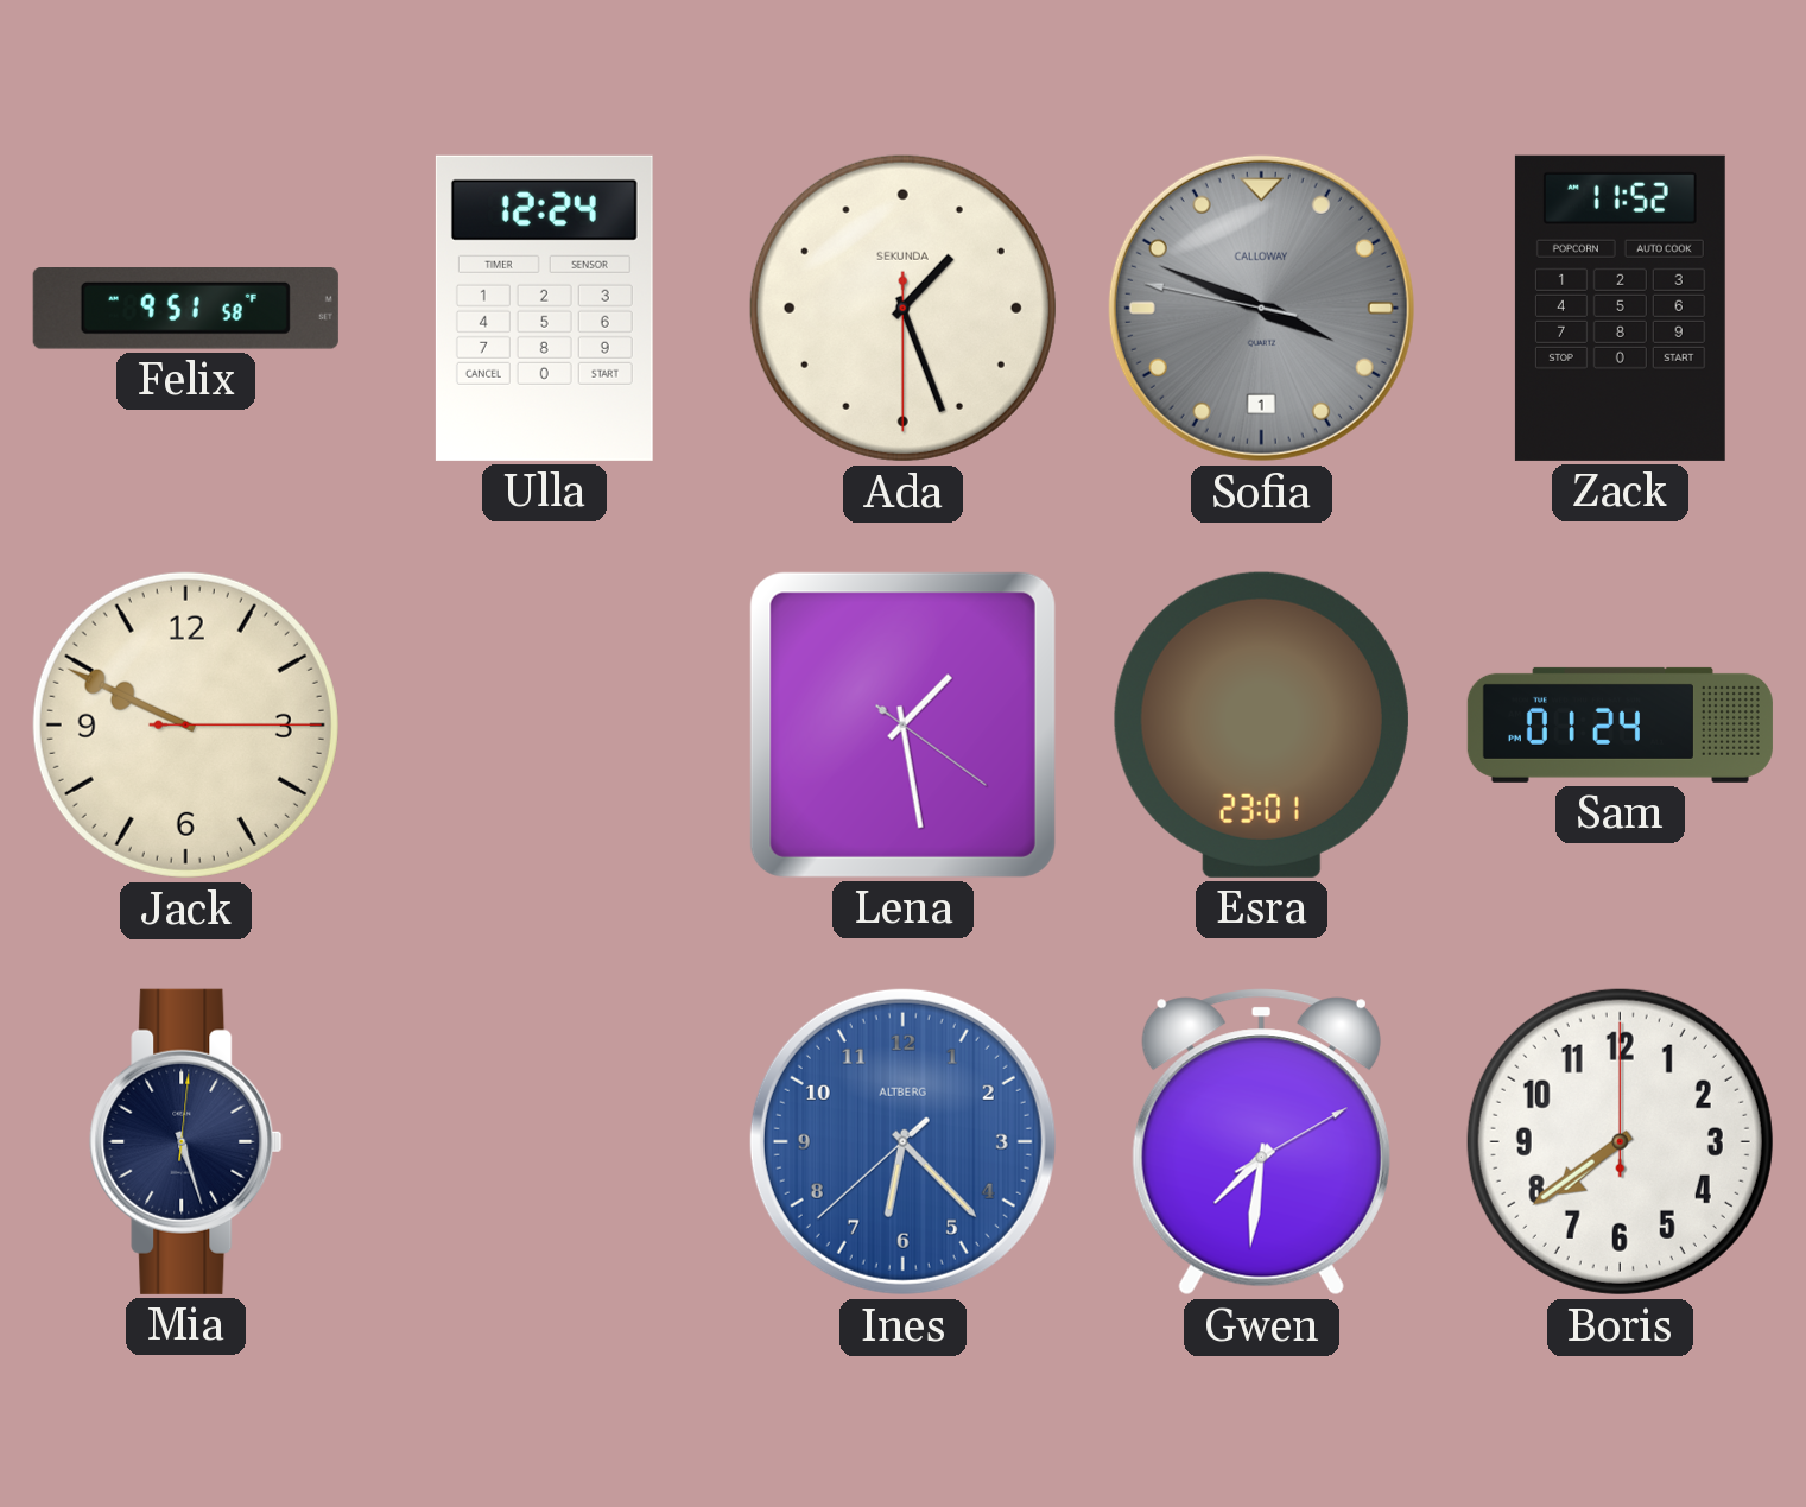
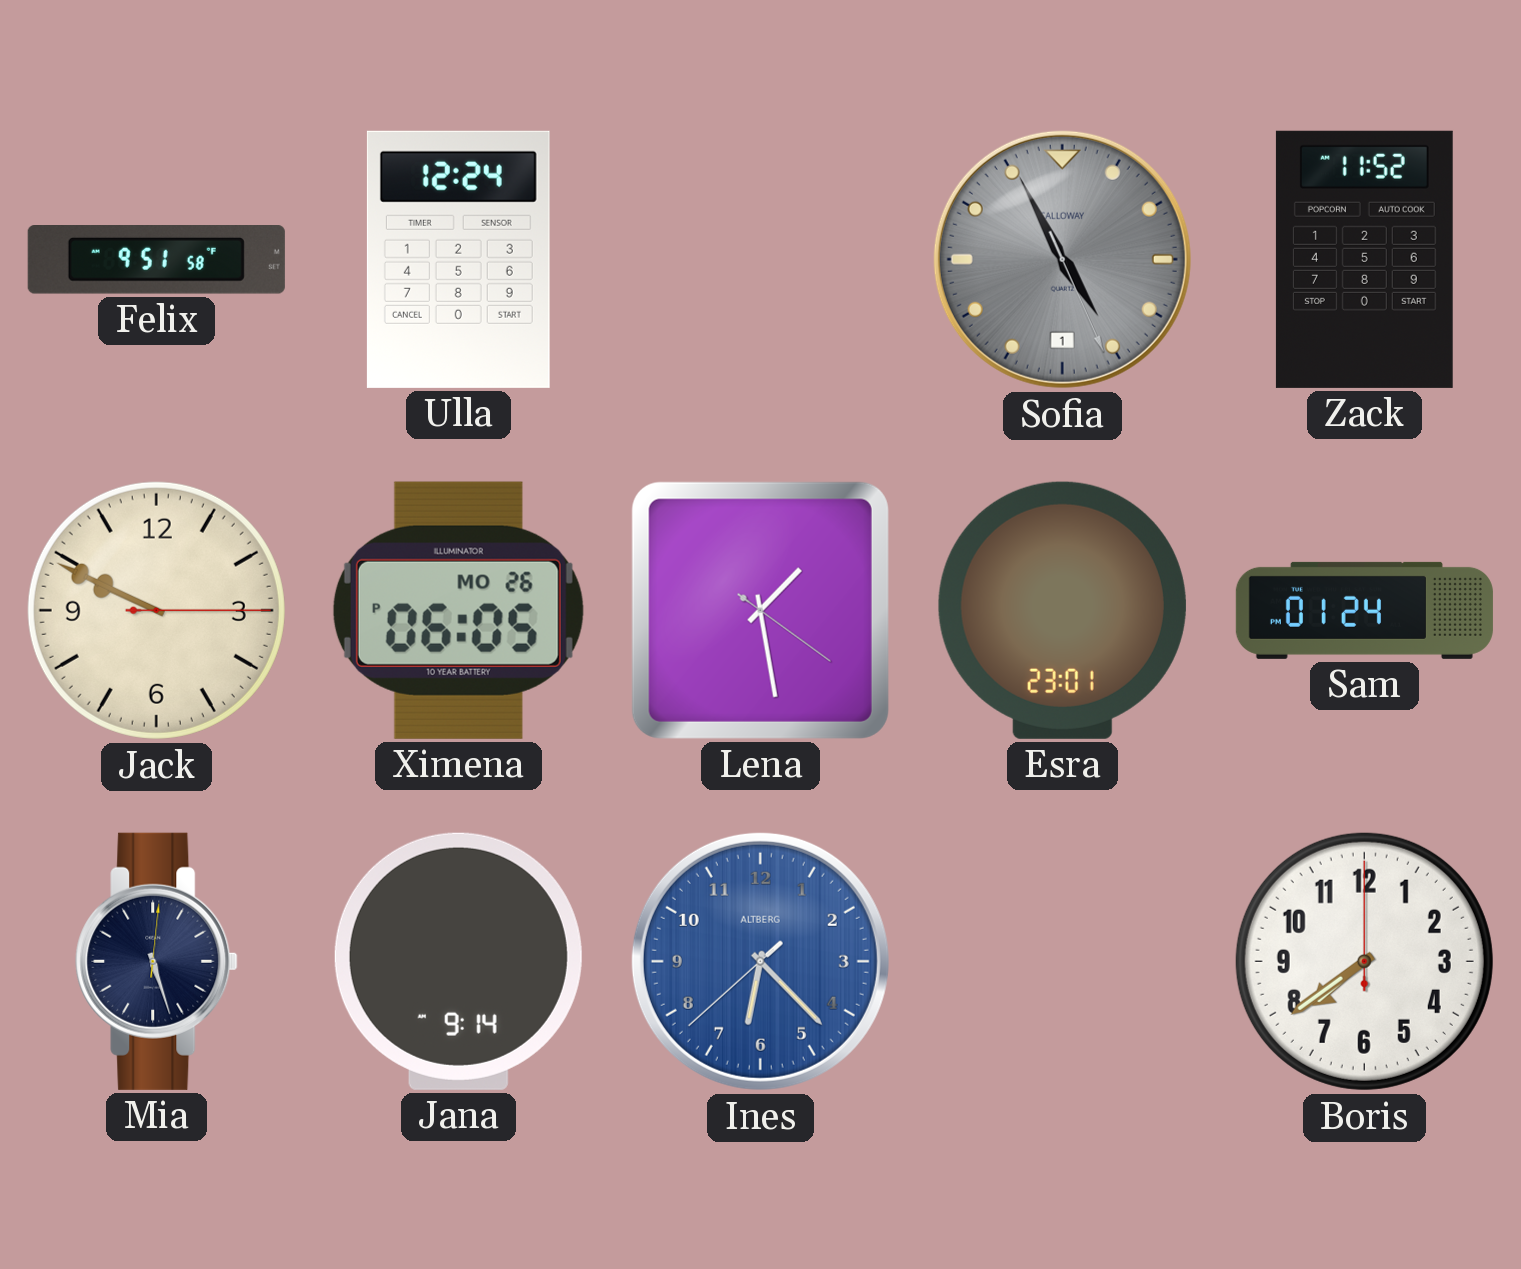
Ada: 1:26 -> none
Sofia: 3:48 -> 4:55
Ximena: none -> 06:05
Jana: none -> 9:14
Gwen: 7:31 -> none
